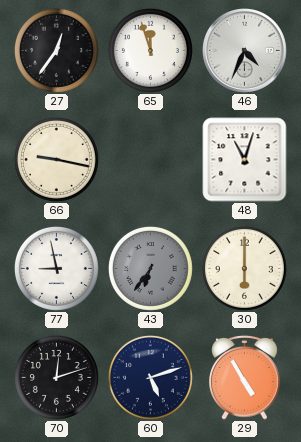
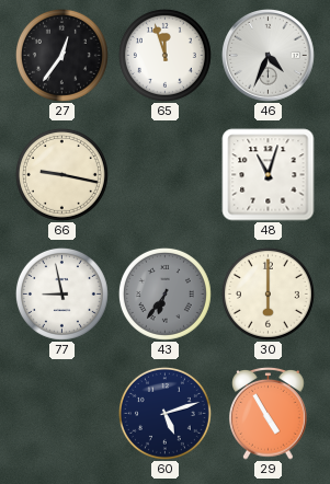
70: 12:12 -> none
